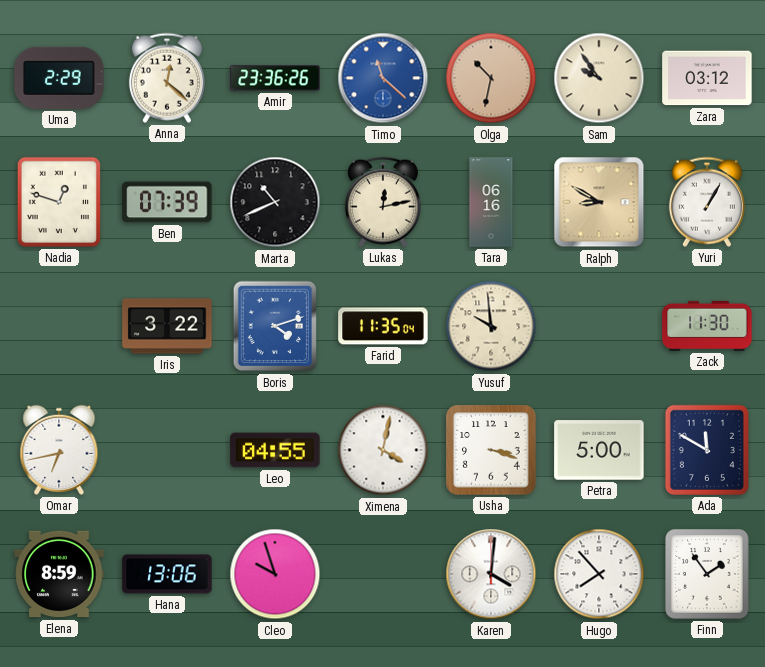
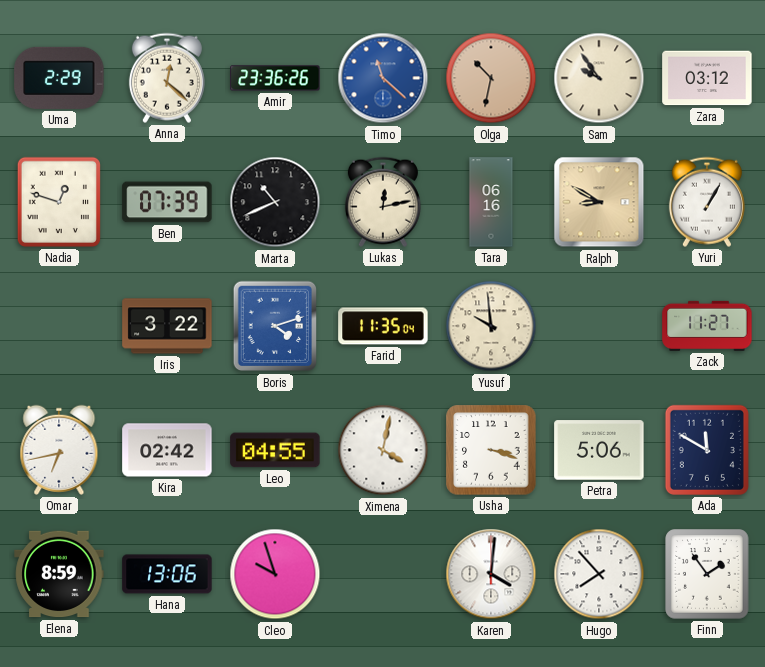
Zack: 11:30 -> 11:27
Kira: none -> 02:42
Petra: 5:00 -> 5:06
